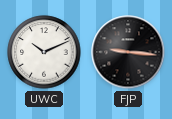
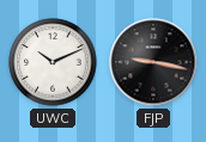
FJP: 9:16 -> 9:17
